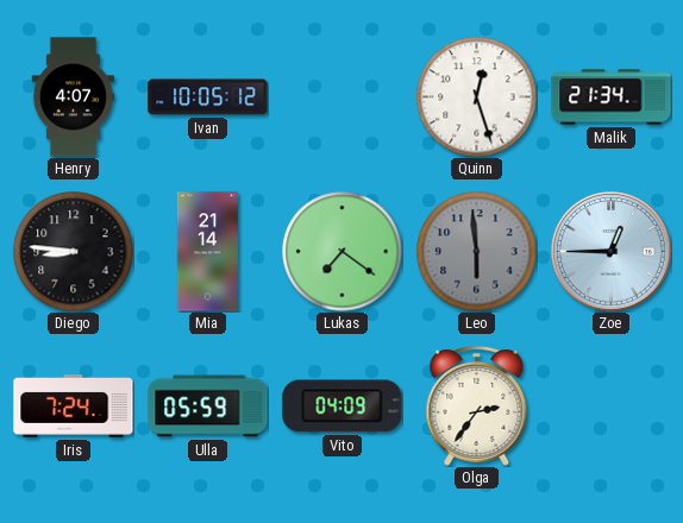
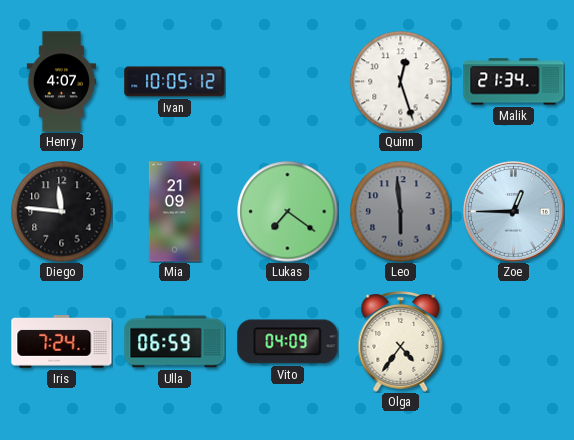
Diego: 8:46 -> 11:46
Mia: 21:14 -> 21:09
Ulla: 05:59 -> 06:59
Olga: 2:36 -> 4:36
